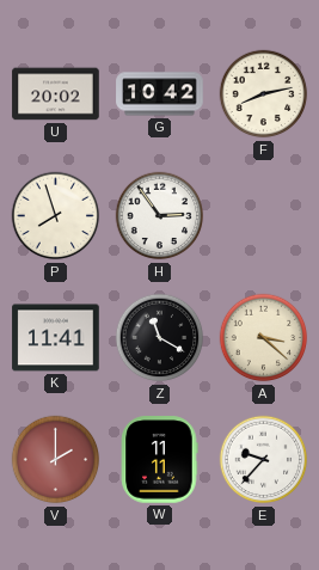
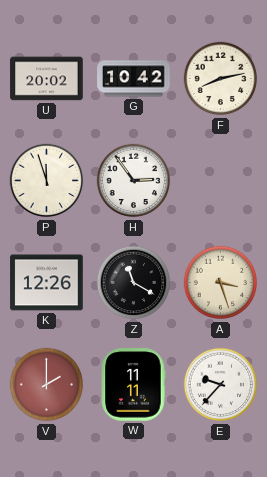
P: 7:57 -> 11:57
K: 11:41 -> 12:26
A: 3:22 -> 3:27
